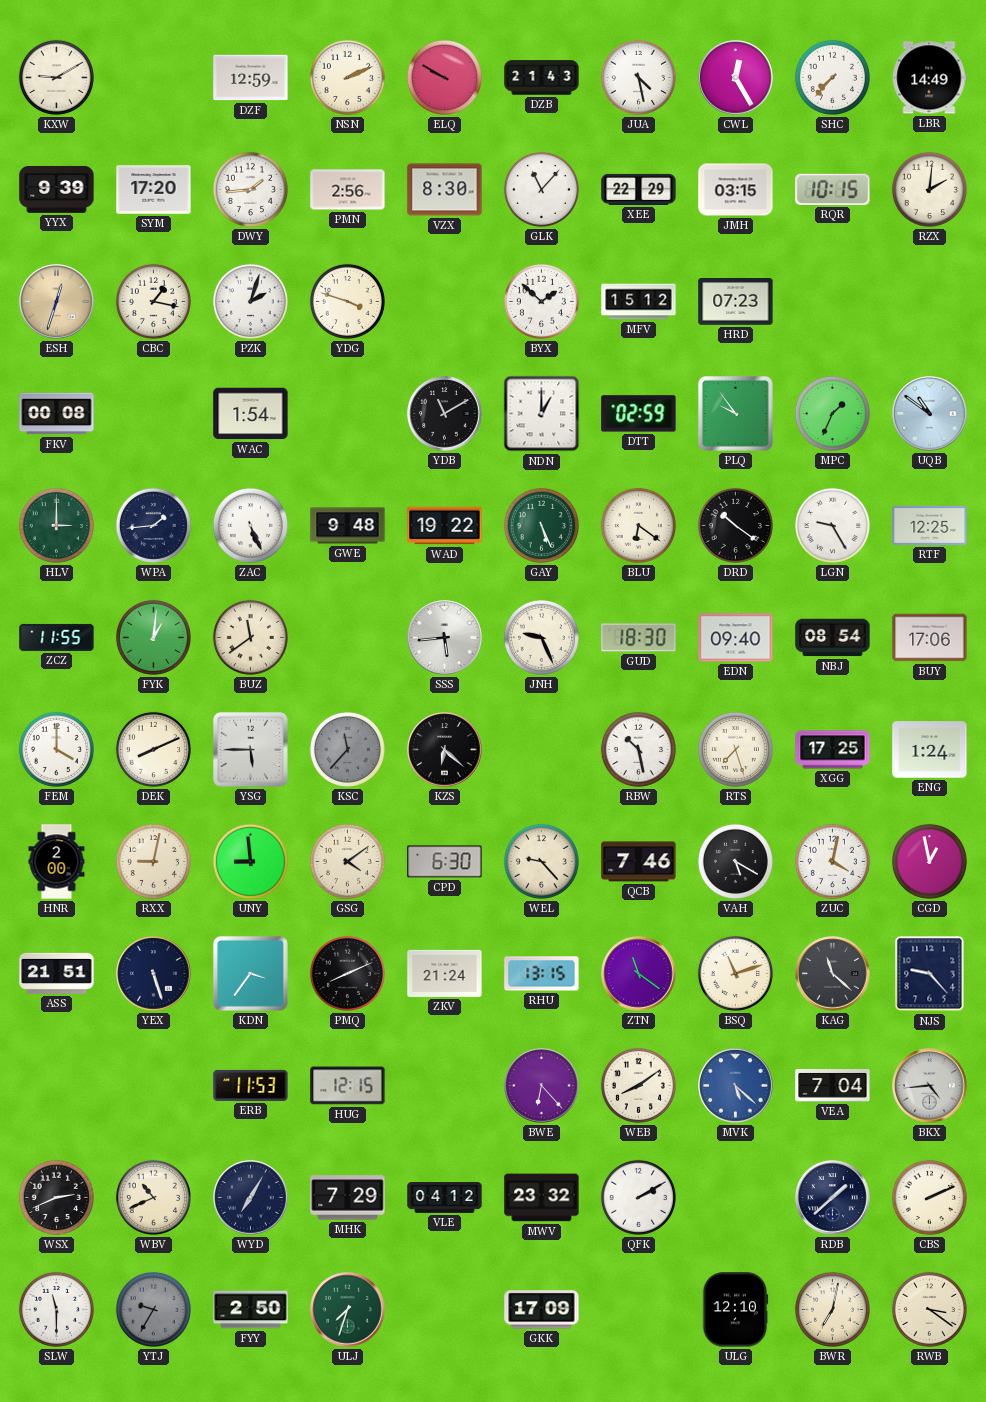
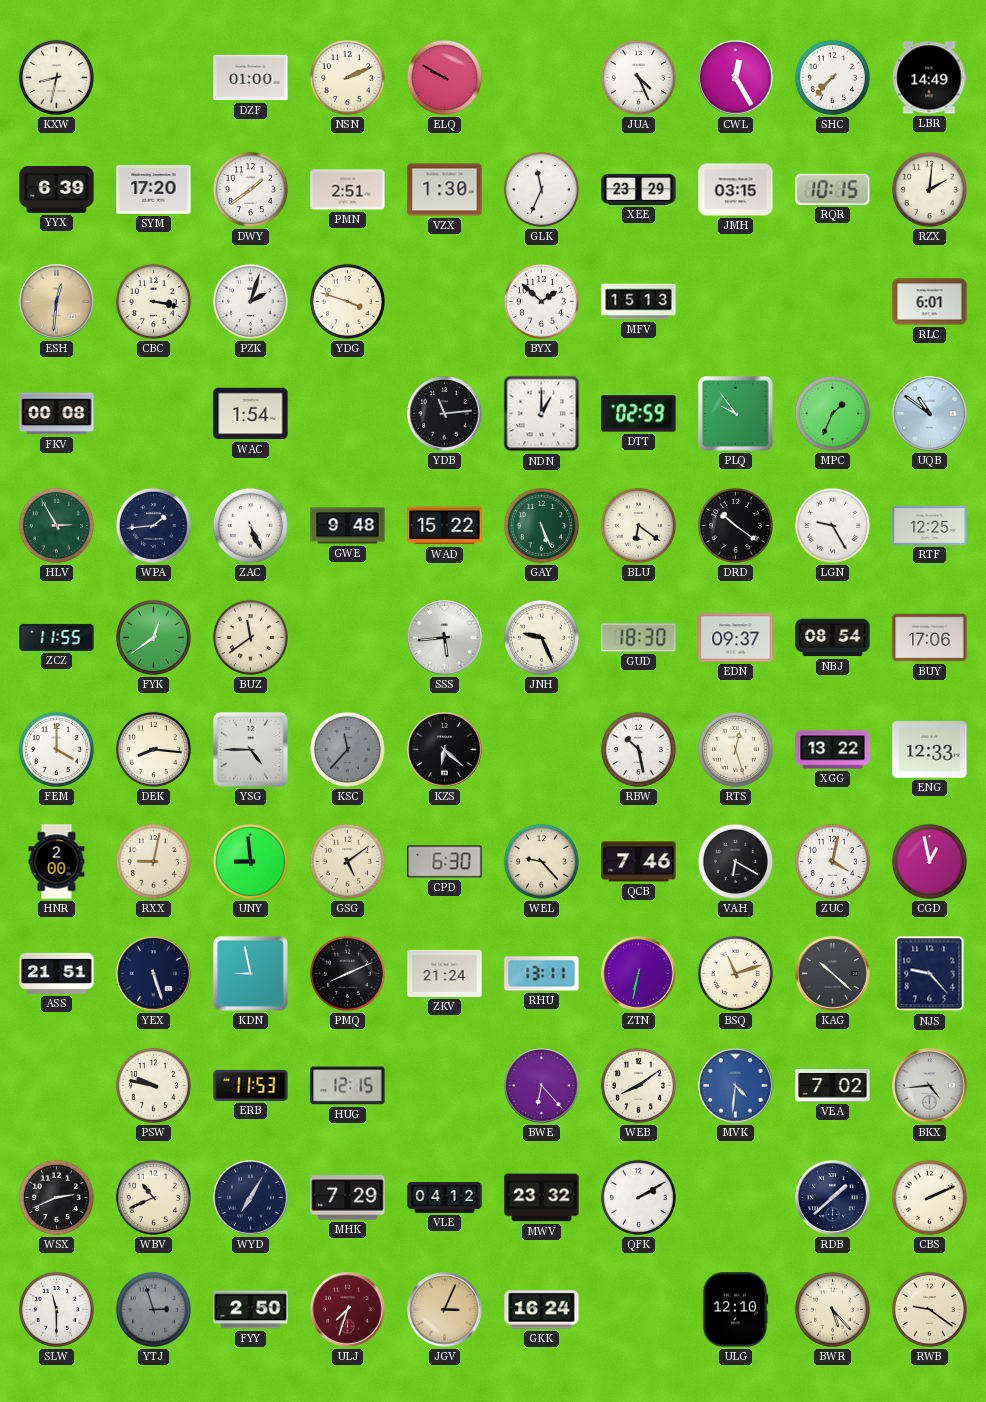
KXW: 9:10 -> 8:32
DZF: 12:59 -> 01:00
DZB: 21:43 -> none
JUA: 4:28 -> 4:26
YYX: 9:39 -> 6:39
DWY: 1:44 -> 1:39
PMN: 2:56 -> 2:51
VZX: 8:30 -> 1:30
GLK: 11:07 -> 11:34
XEE: 22:29 -> 23:29
ESH: 12:33 -> 12:31
CBC: 1:17 -> 3:17
MFV: 15:12 -> 15:13
HRD: 07:23 -> none
RLC: none -> 6:01
YDB: 11:10 -> 11:14
HLV: 3:00 -> 2:55
WAD: 19:22 -> 15:22
FYK: 1:01 -> 12:39
EDN: 09:40 -> 09:37
DEK: 8:11 -> 8:16
YSG: 5:45 -> 4:45
RTS: 7:27 -> 12:27
XGG: 17:25 -> 13:22
ENG: 1:24 -> 12:33
GSG: 4:09 -> 5:09
VAH: 5:20 -> 6:20
KDN: 3:36 -> 8:58
RHU: 13:15 -> 13:11
ZTN: 11:21 -> 6:32
KAG: 11:22 -> 10:22
PSW: none -> 9:47
MVK: 5:22 -> 4:31
VEA: 7:04 -> 7:02
YTJ: 9:35 -> 2:57
ULJ dial: green -> burgundy
JGV: none -> 3:04
GKK: 17:09 -> 16:24
BWR: 7:02 -> 5:23
RWB: 3:21 -> 9:21
